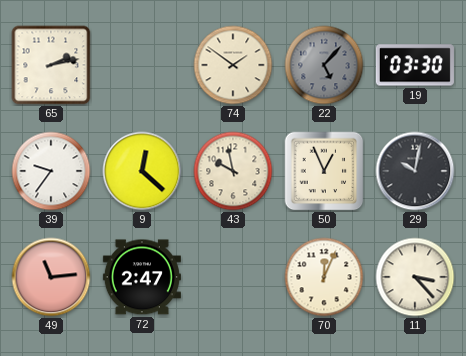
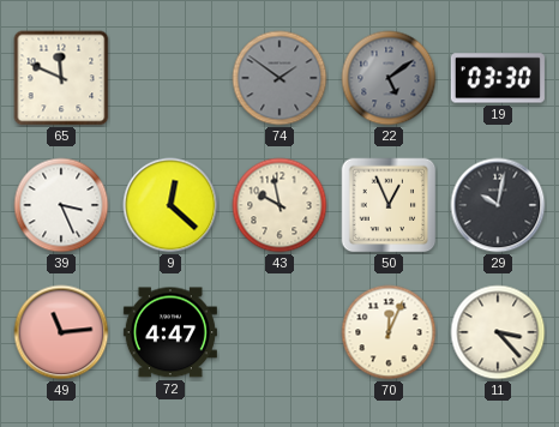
65: 2:13 -> 11:49
74 dial: cream -> grey
22: 5:07 -> 5:09
39: 9:36 -> 3:26
72: 2:47 -> 4:47
